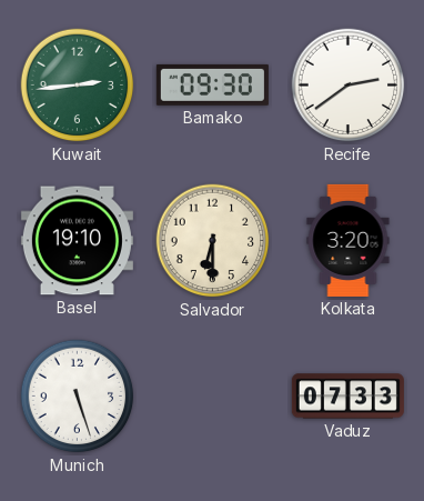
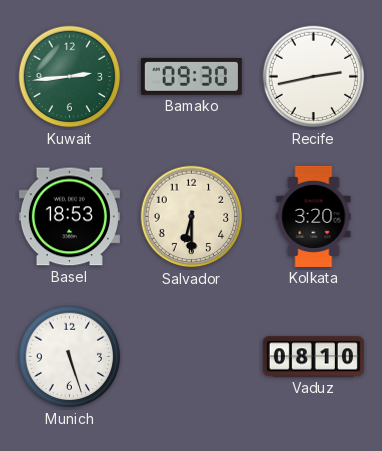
Recife: 2:39 -> 2:43
Basel: 19:10 -> 18:53
Vaduz: 07:33 -> 08:10
